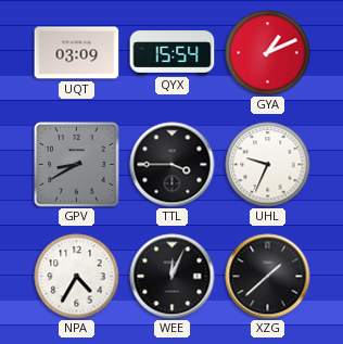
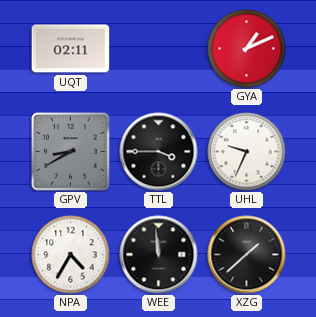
UQT: 03:09 -> 02:11
QYX: 15:54 -> none
WEE: 12:04 -> 11:59
